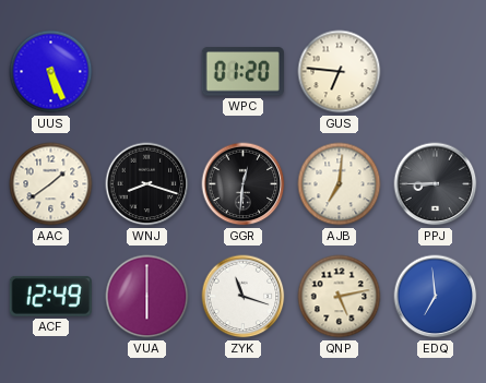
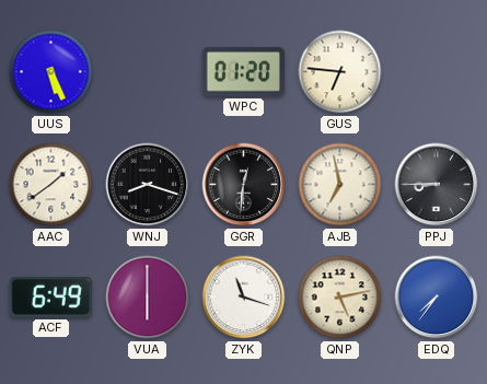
AJB: 7:01 -> 6:58
ACF: 12:49 -> 6:49
EDQ: 6:59 -> 7:36
